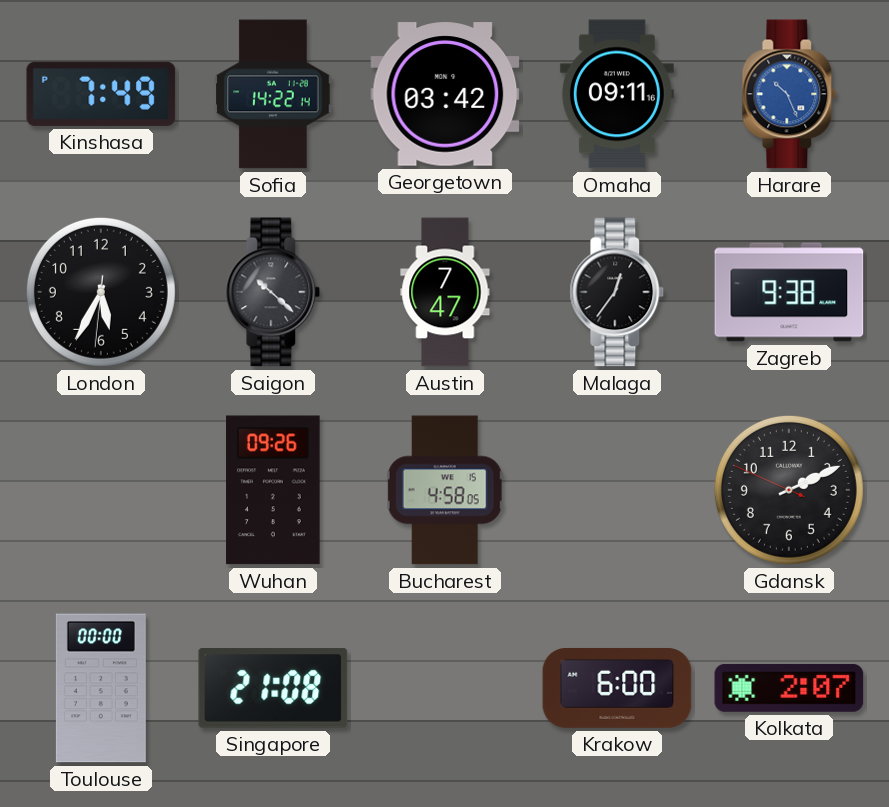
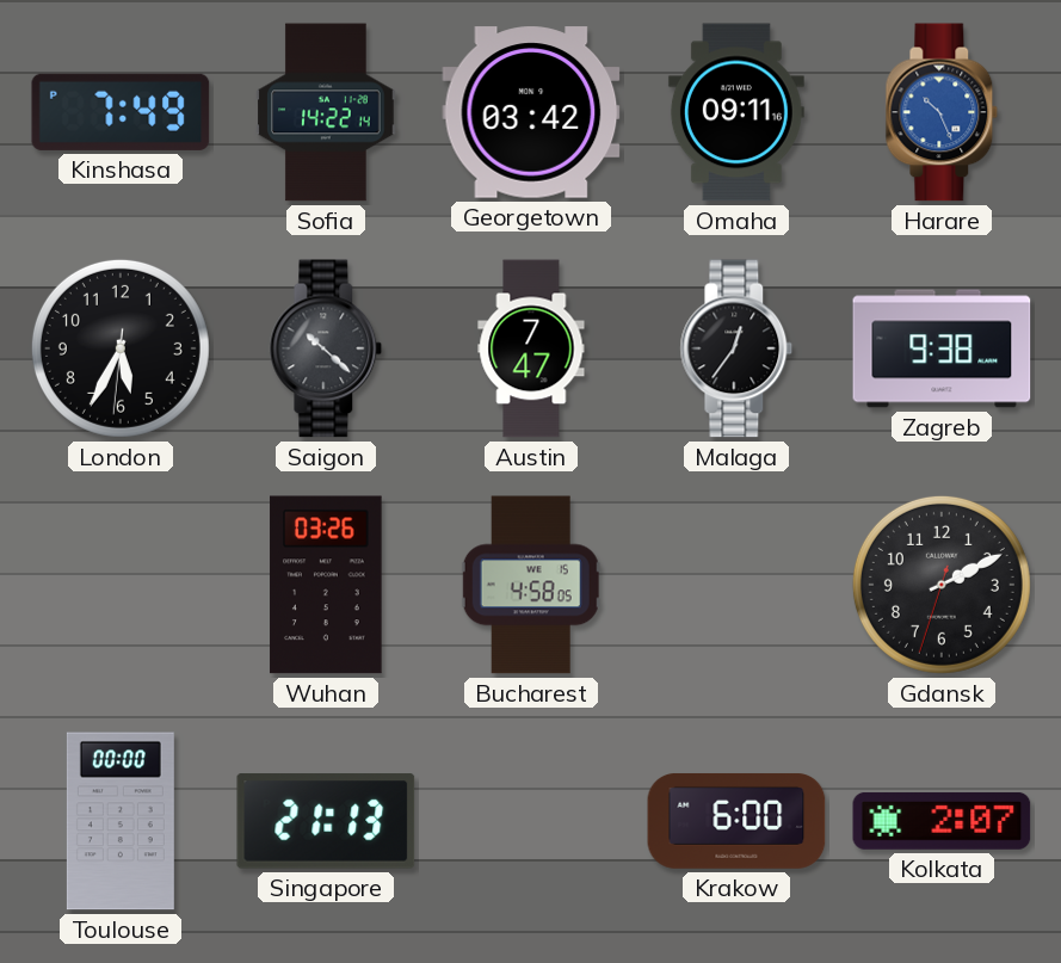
Wuhan: 09:26 -> 03:26
Gdansk: 2:10:49 -> 2:10:33
Singapore: 21:08 -> 21:13
